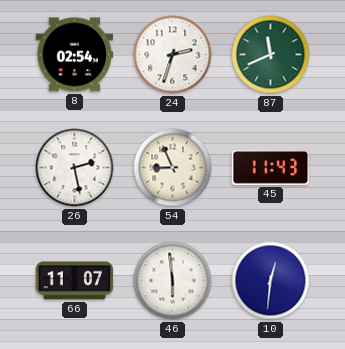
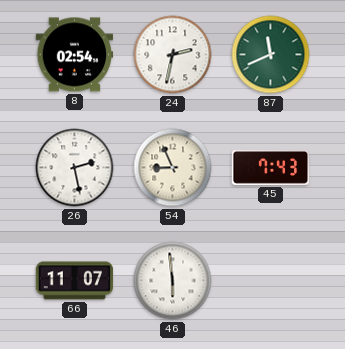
24: 2:33 -> 2:32
45: 11:43 -> 7:43
10: 12:31 -> none
